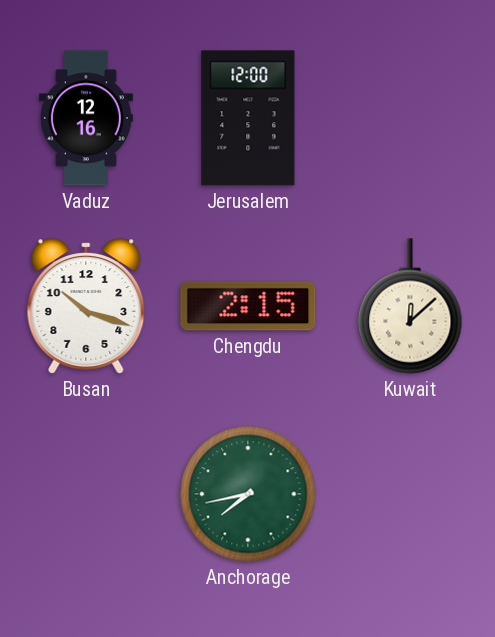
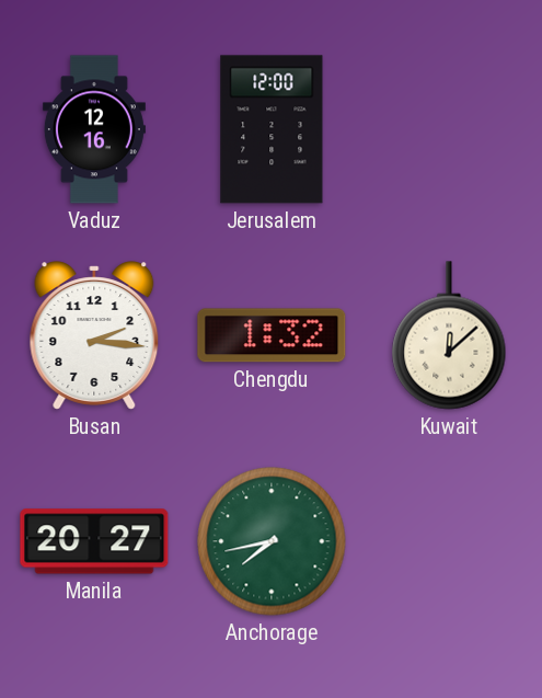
Busan: 10:18 -> 2:16
Chengdu: 2:15 -> 1:32
Manila: none -> 20:27
